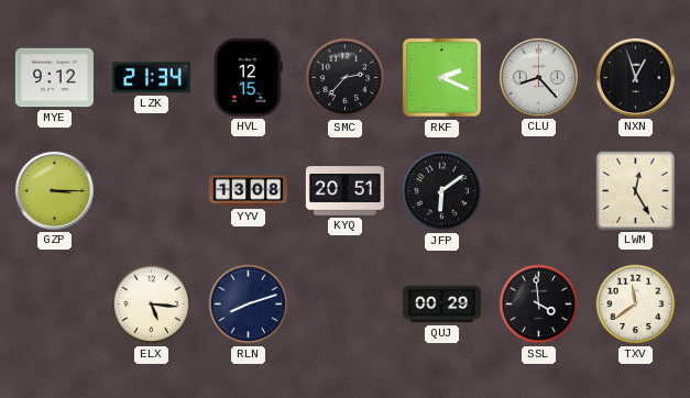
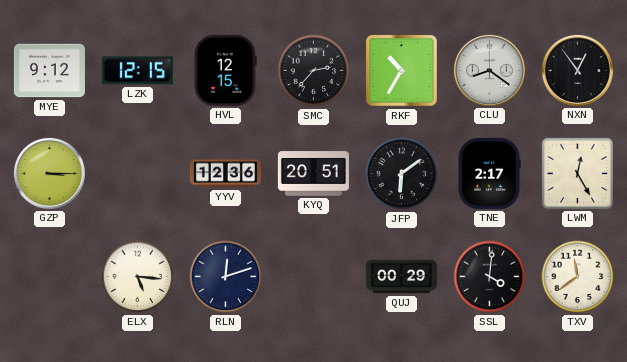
LZK: 21:34 -> 12:15
RKF: 2:19 -> 10:35
CLU: 8:23 -> 8:21
NXN: 12:57 -> 12:54
YYV: 13:08 -> 12:36
TNE: none -> 2:17
RLN: 8:12 -> 12:12
SSL: 3:59 -> 4:01
